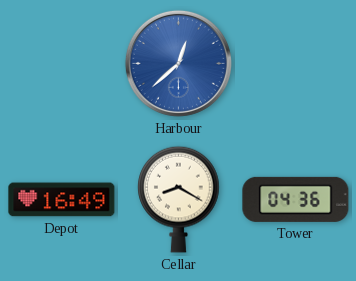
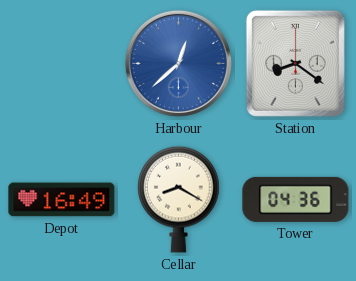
Station: none -> 8:21
